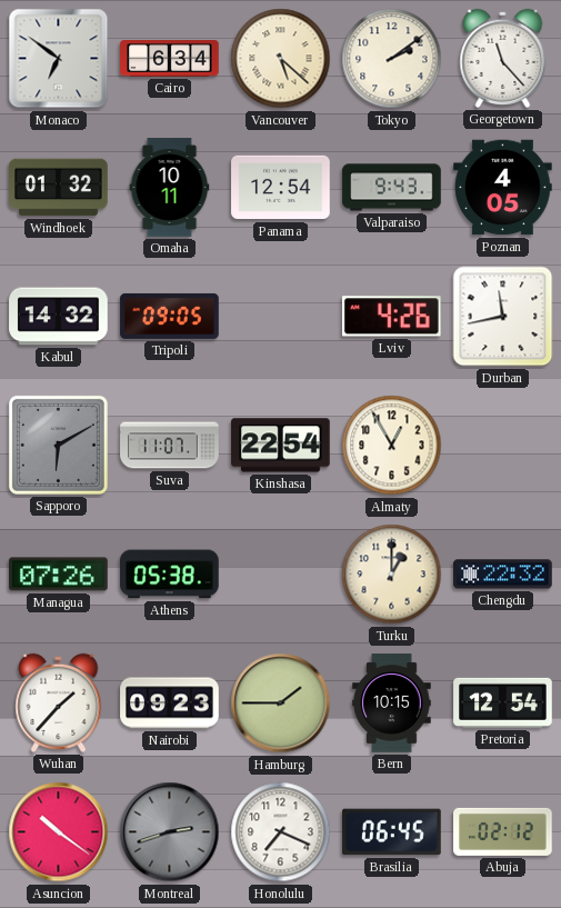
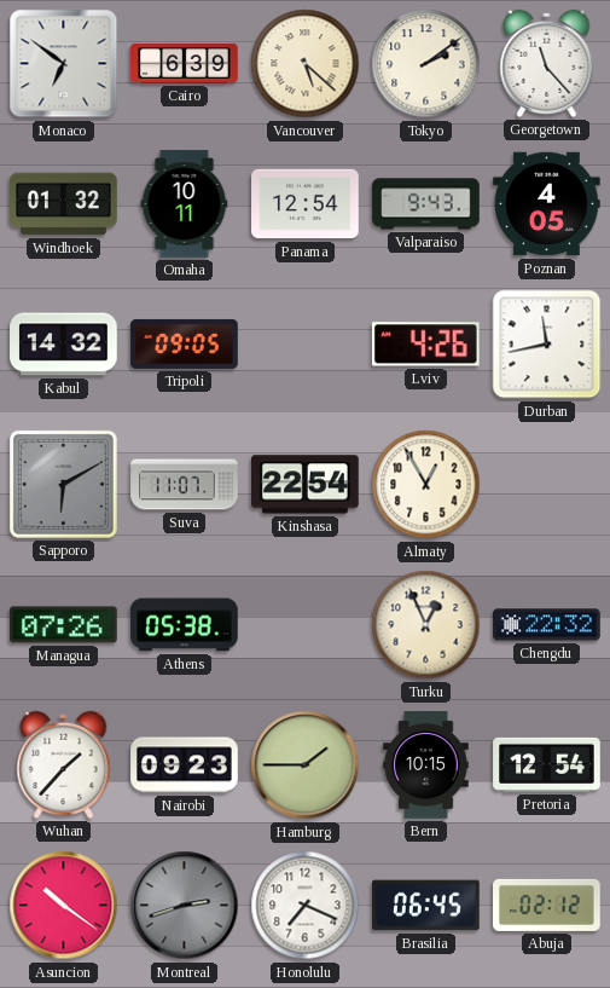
Cairo: 6:34 -> 6:39
Turku: 1:00 -> 12:56
